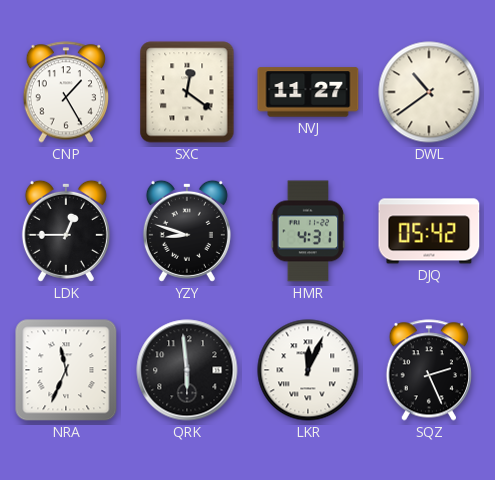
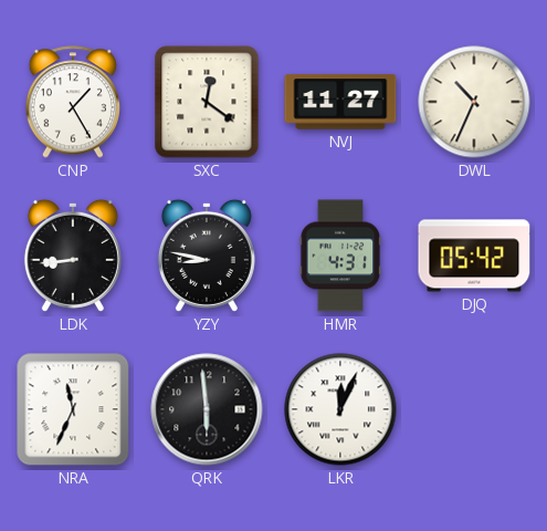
DWL: 10:39 -> 10:34
LDK: 12:45 -> 8:44
YZY: 8:48 -> 8:47
SQZ: 2:26 -> none
